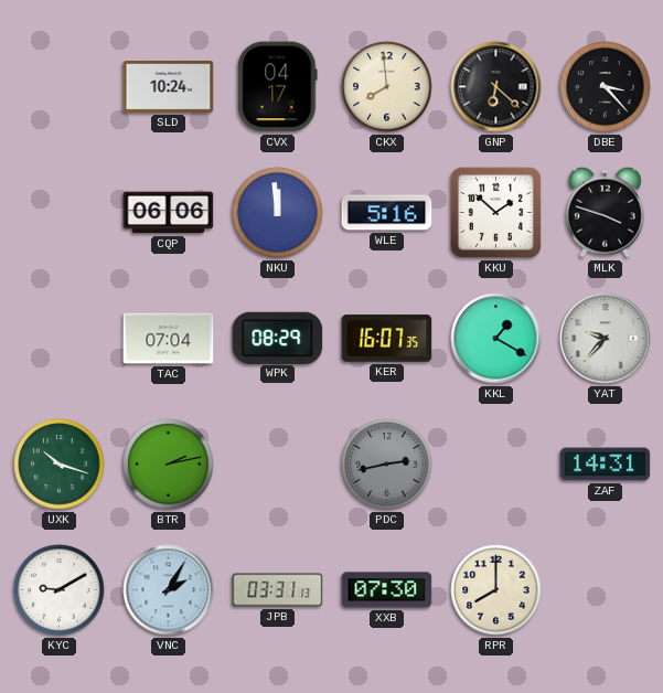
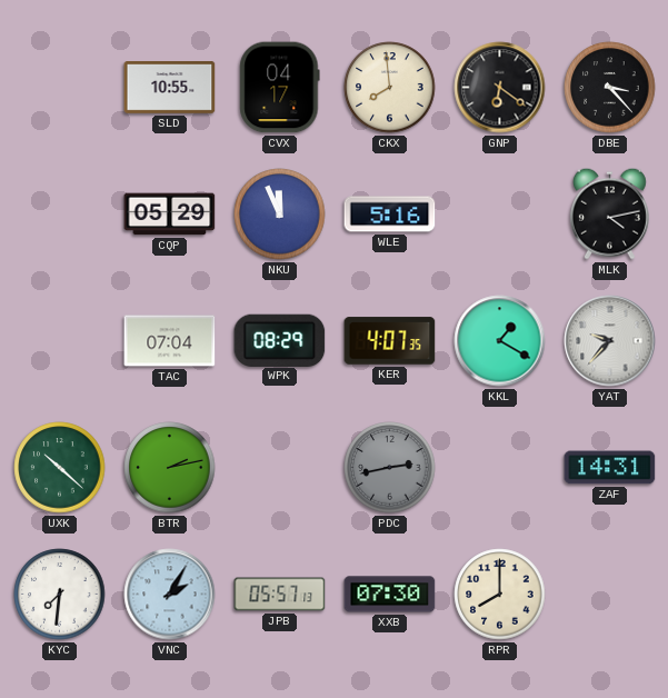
SLD: 10:24 -> 10:55
GNP: 6:22 -> 6:21
CQP: 06:06 -> 05:29
NKU: 11:59 -> 11:56
KKU: 1:52 -> none
MLK: 3:48 -> 4:13
KER: 16:07 -> 4:07
UXK: 10:18 -> 10:22
KYC: 9:10 -> 7:31
JPB: 03:31 -> 05:57
